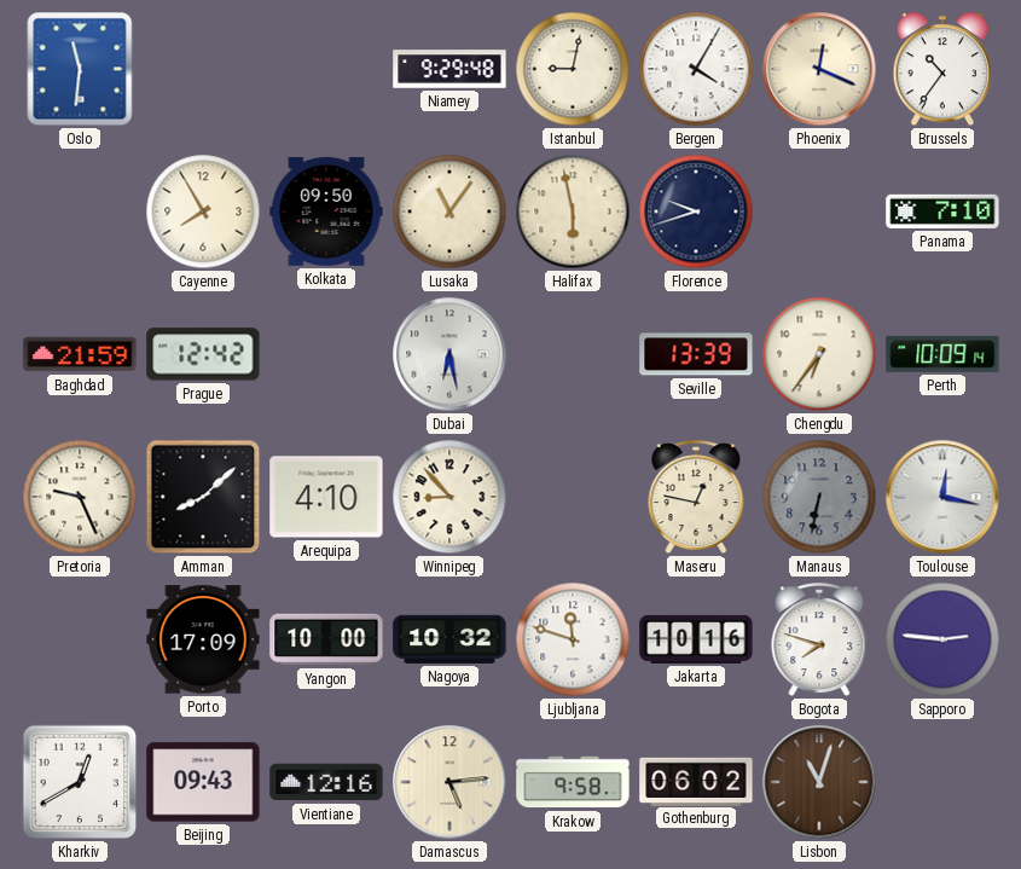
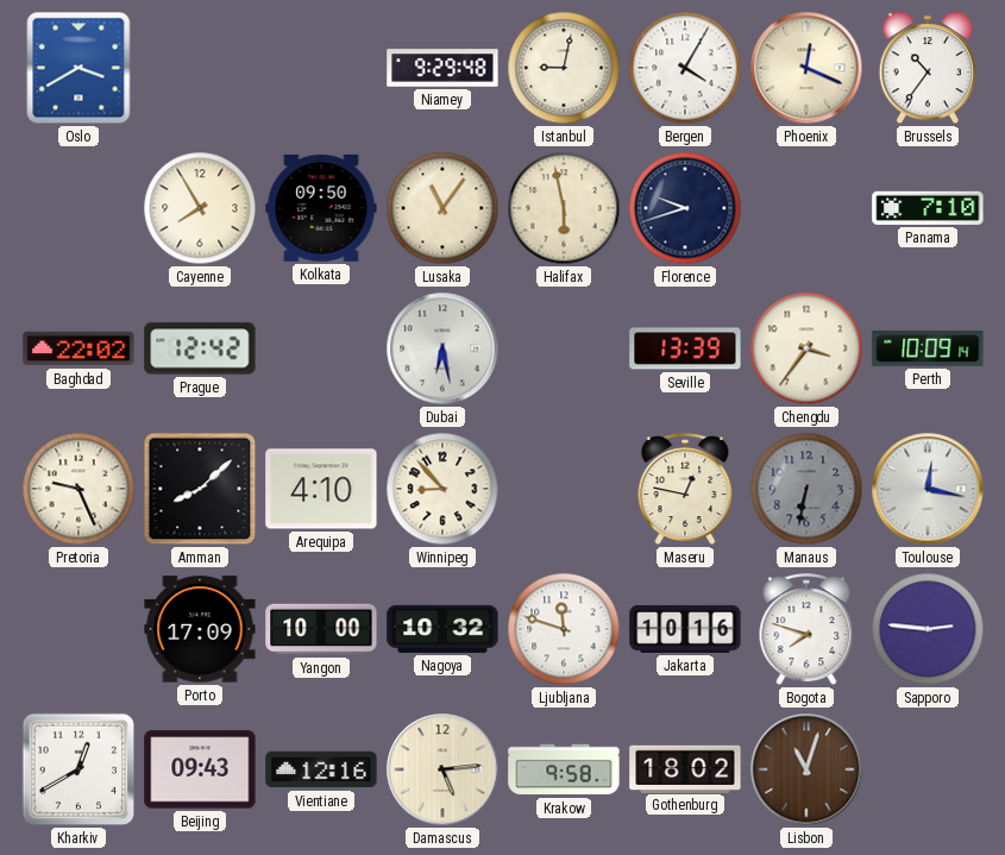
Oslo: 11:31 -> 3:40
Baghdad: 21:59 -> 22:02
Chengdu: 6:36 -> 3:36
Gothenburg: 06:02 -> 18:02
